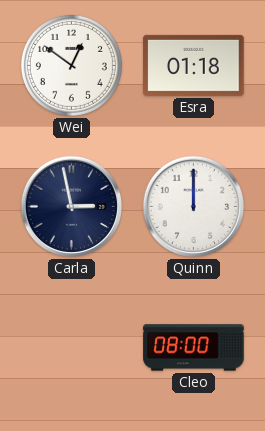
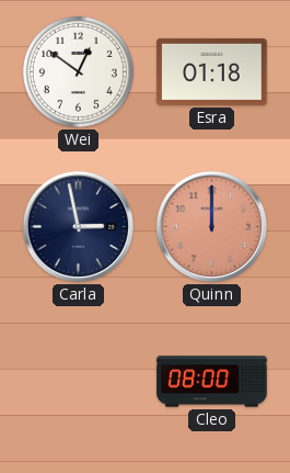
Quinn dial: white -> salmon
